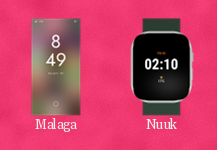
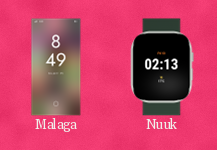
Nuuk: 02:10 -> 02:13
